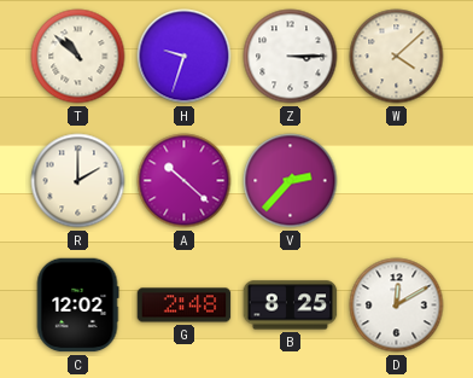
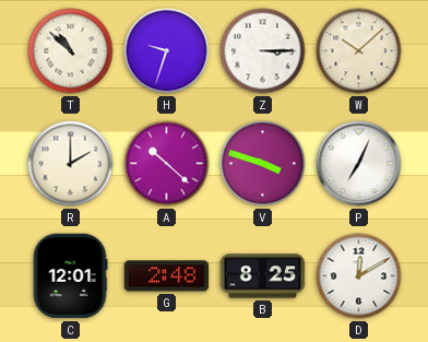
W: 4:08 -> 10:08
V: 2:37 -> 3:48
P: none -> 7:04
C: 12:02 -> 12:01
